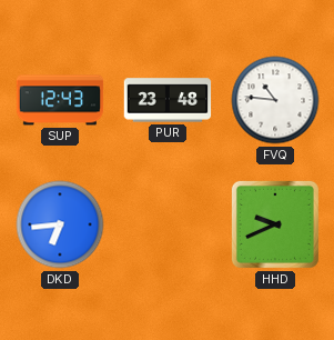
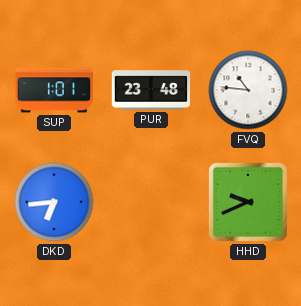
SUP: 12:43 -> 1:01
